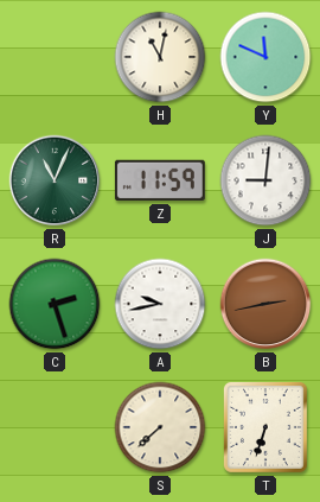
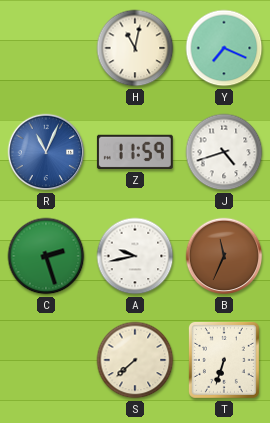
Y: 11:49 -> 7:19
R dial: green -> blue
J: 9:01 -> 4:42
B: 2:43 -> 11:34
